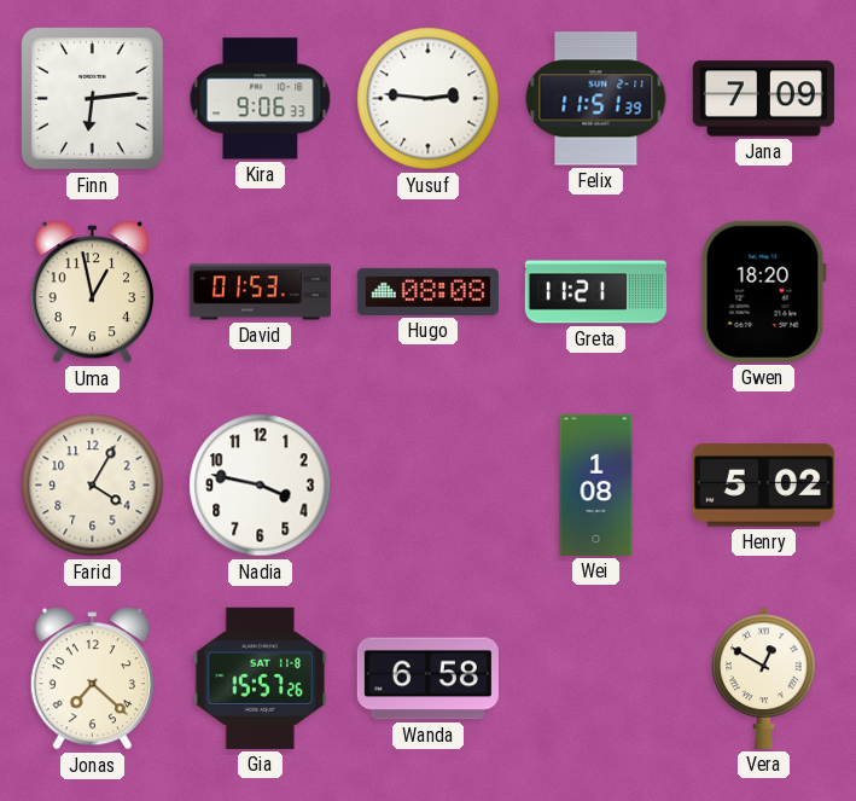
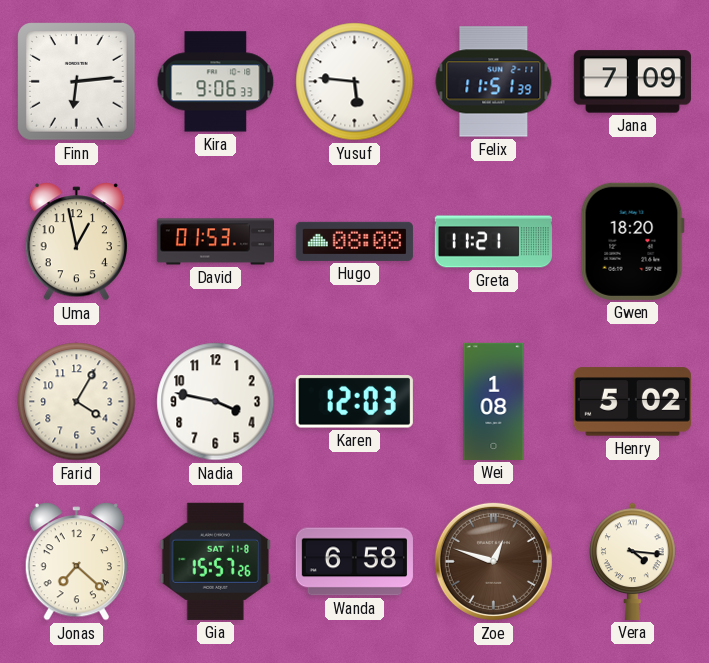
Yusuf: 2:46 -> 5:46
Karen: none -> 12:03
Zoe: none -> 12:48
Vera: 12:50 -> 4:16
